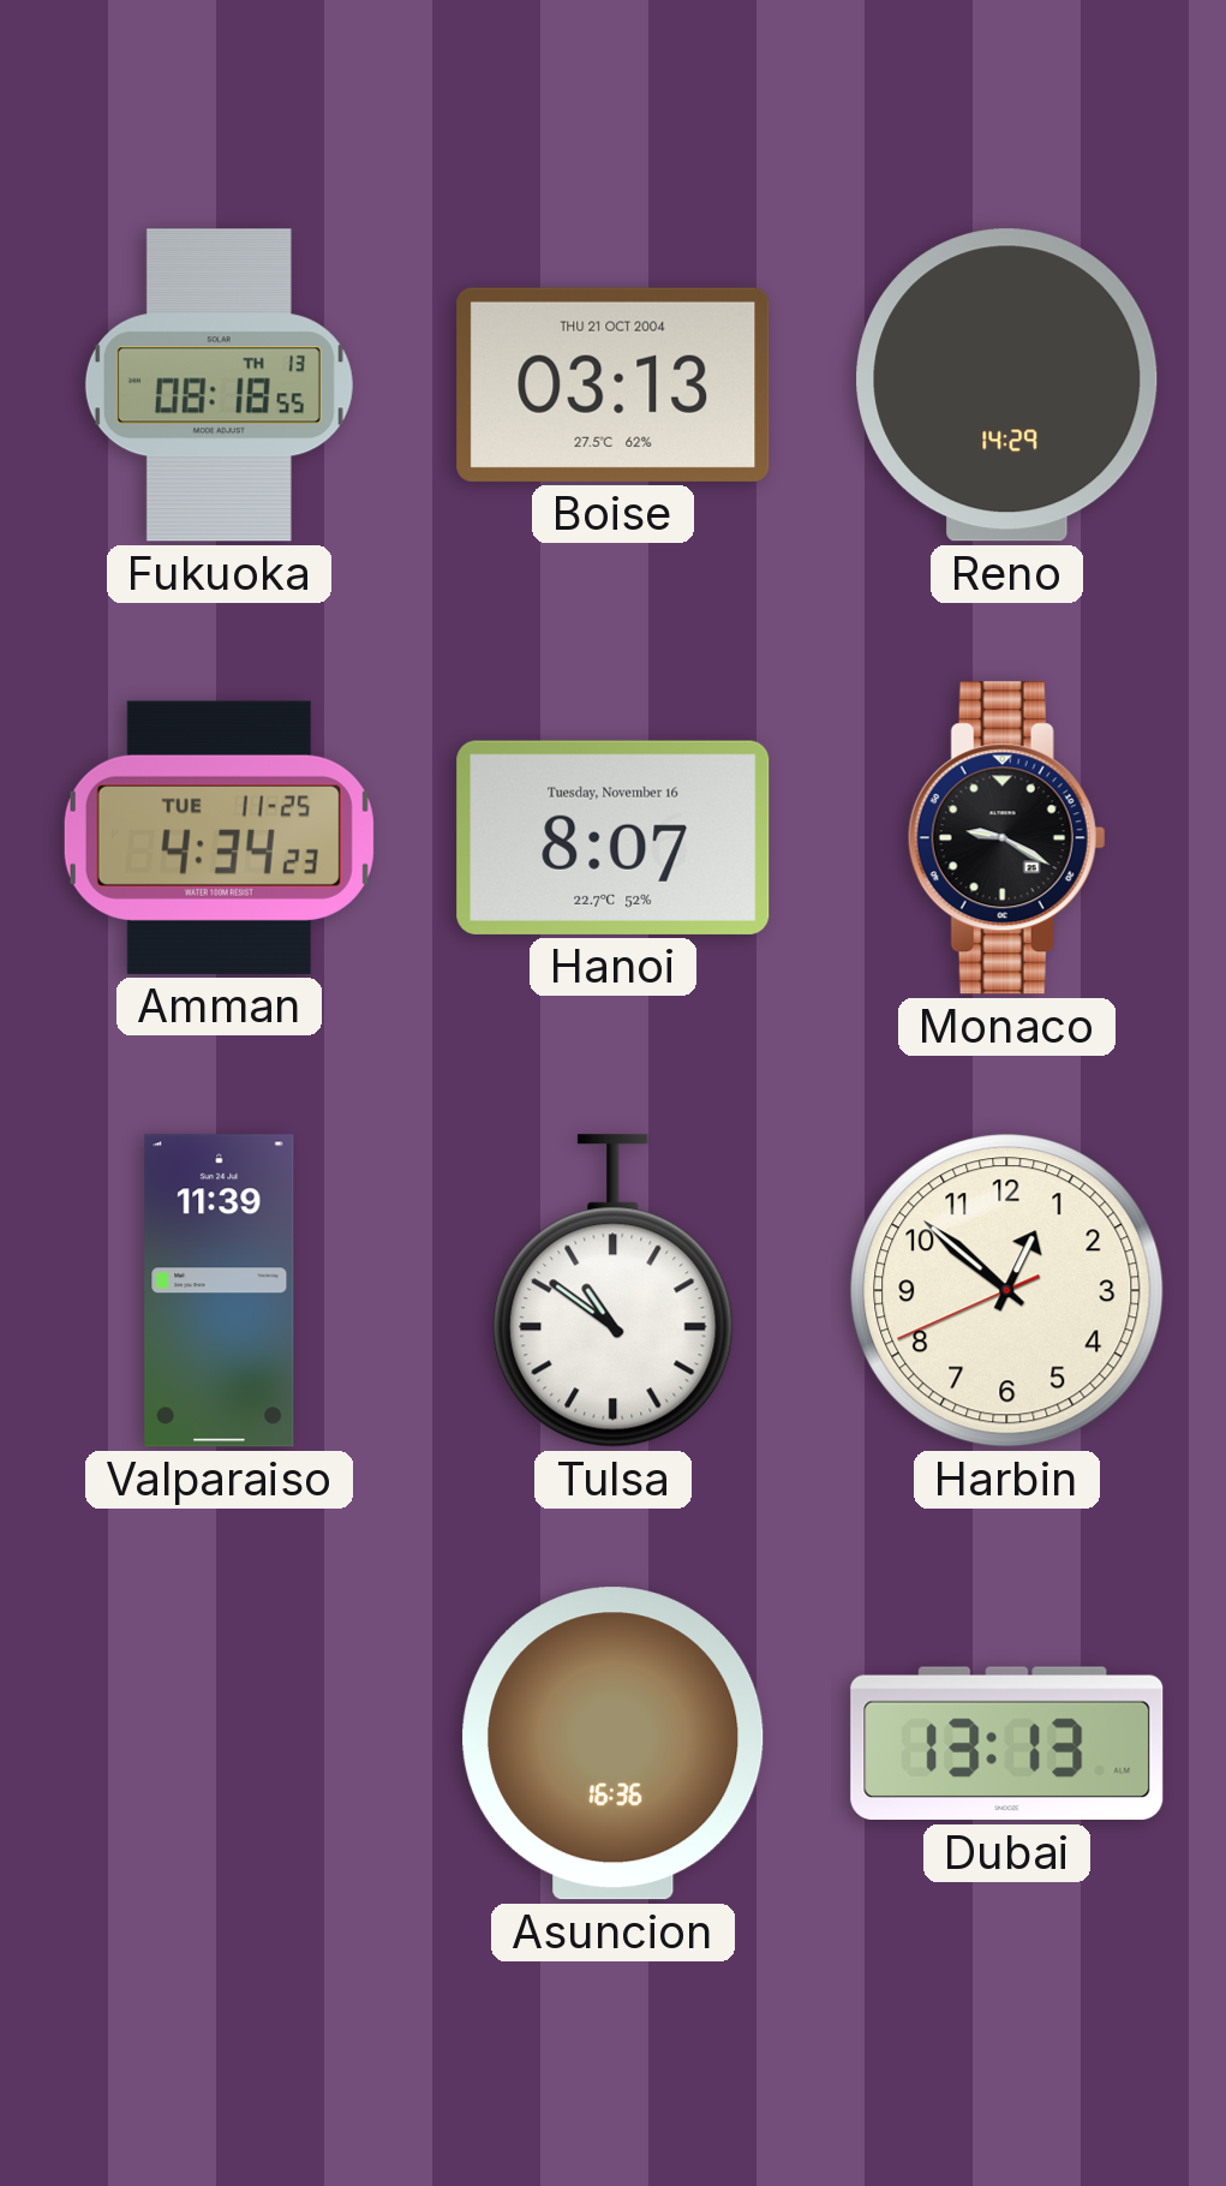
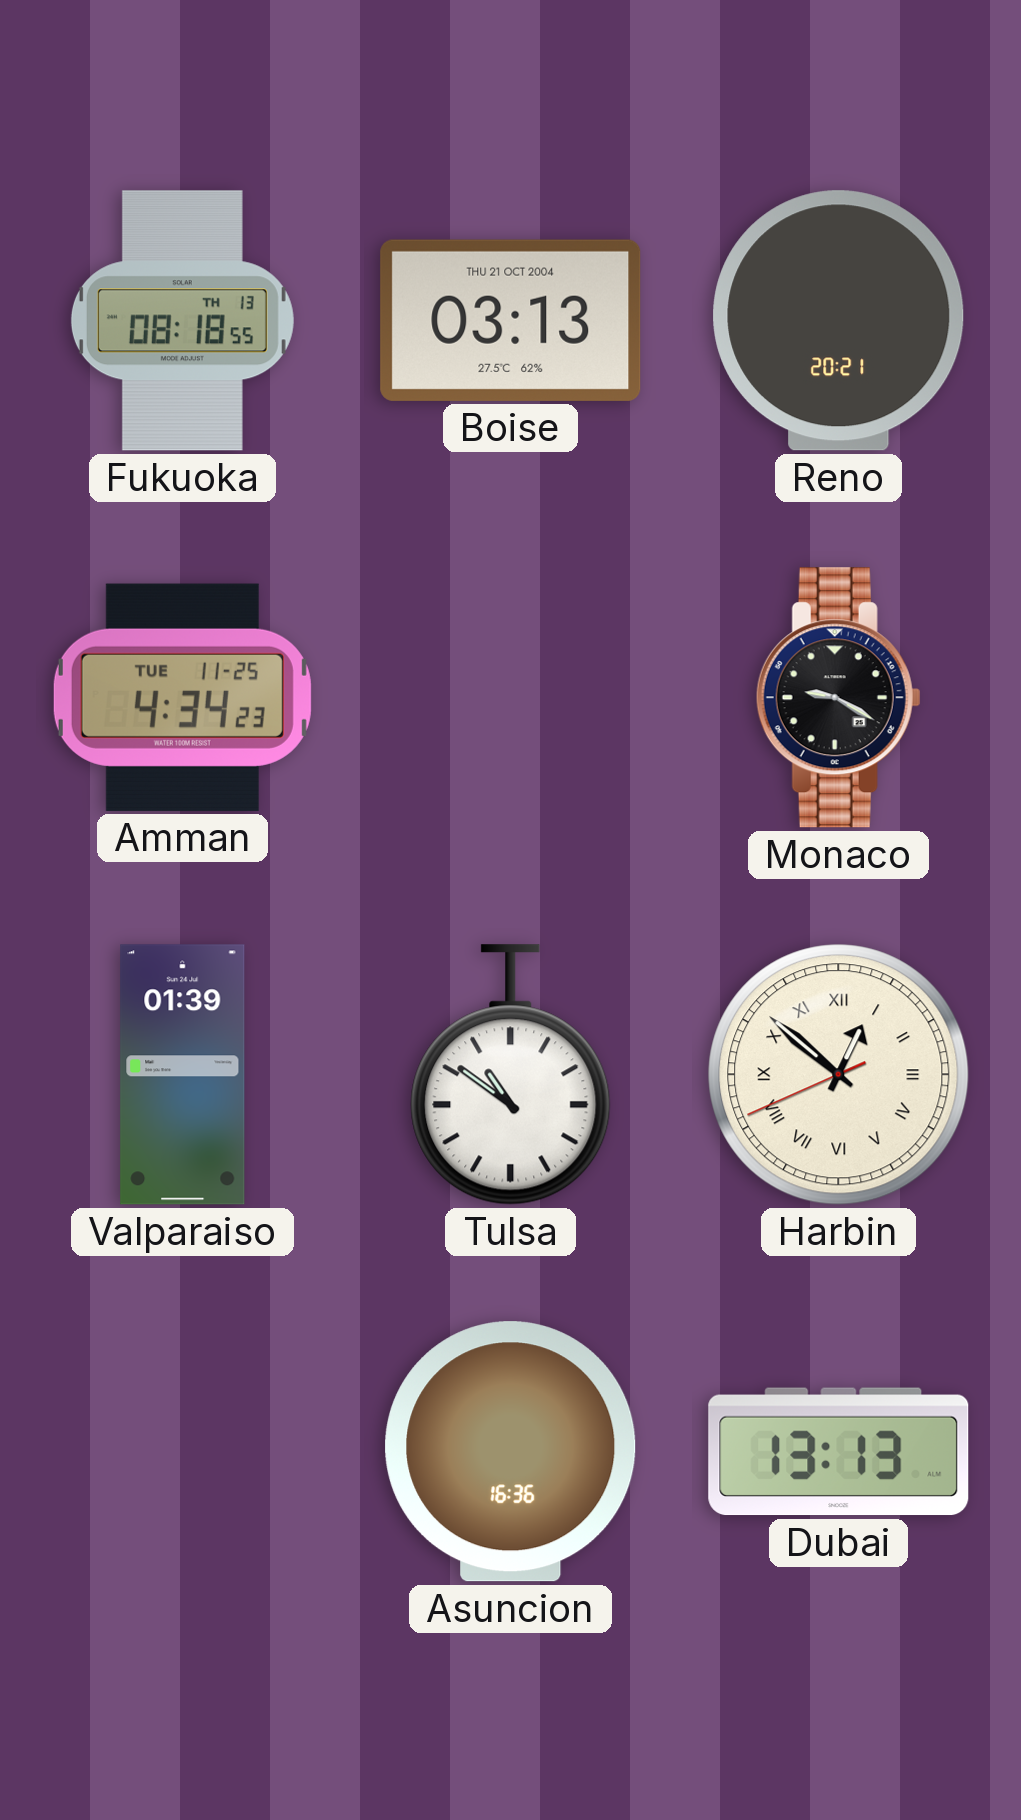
Reno: 14:29 -> 20:21
Hanoi: 8:07 -> none
Valparaiso: 11:39 -> 01:39
Harbin numerals: Arabic -> Roman
